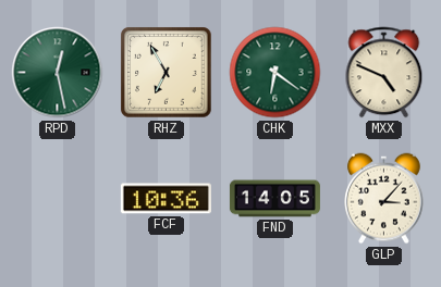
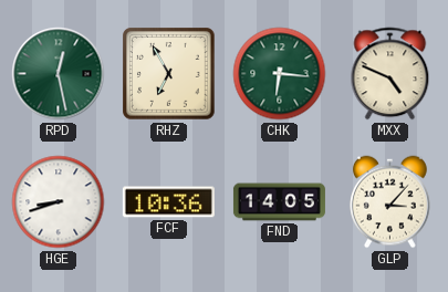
CHK: 6:21 -> 6:16
HGE: none -> 8:42
